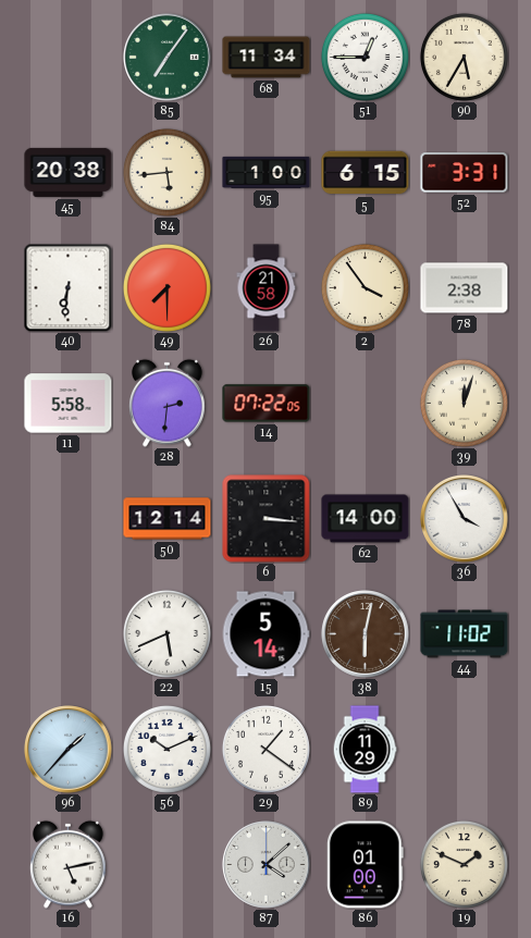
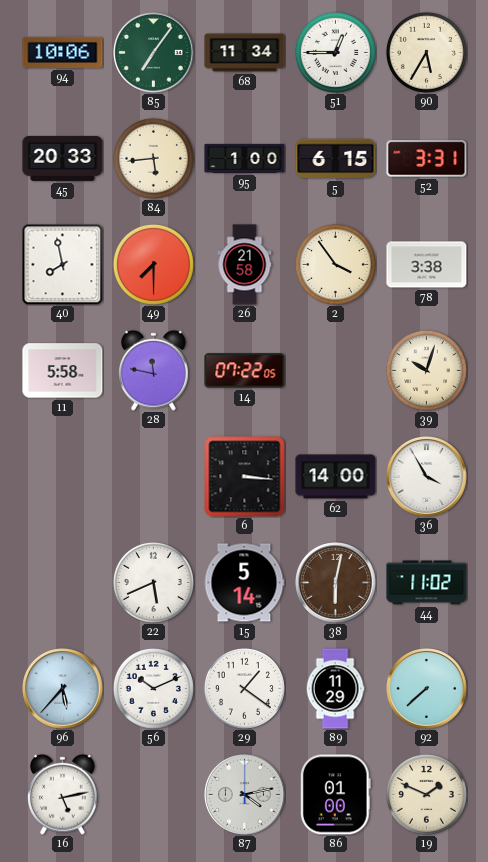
94: none -> 10:06
45: 20:38 -> 20:33
40: 6:31 -> 7:58
78: 2:38 -> 3:38
28: 2:31 -> 11:47
39: 12:03 -> 10:03
50: 12:14 -> none
96: 1:37 -> 5:37
92: none -> 7:38
87: 4:08 -> 4:13
